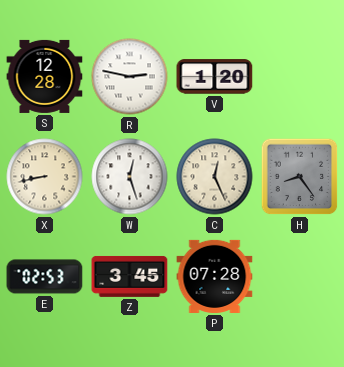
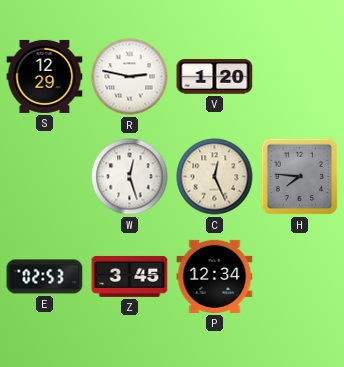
S: 12:28 -> 12:29
X: 8:43 -> none
H: 8:24 -> 7:46
P: 07:28 -> 12:34
